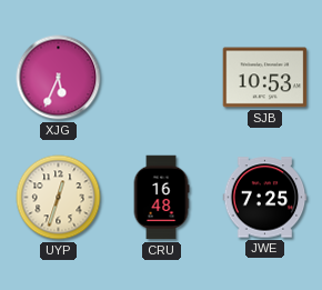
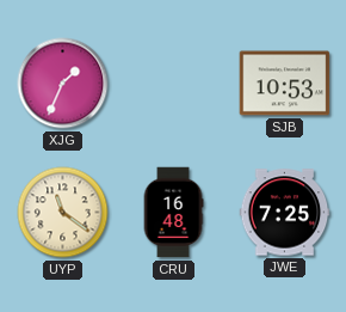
XJG: 5:34 -> 1:34
UYP: 12:33 -> 11:21
